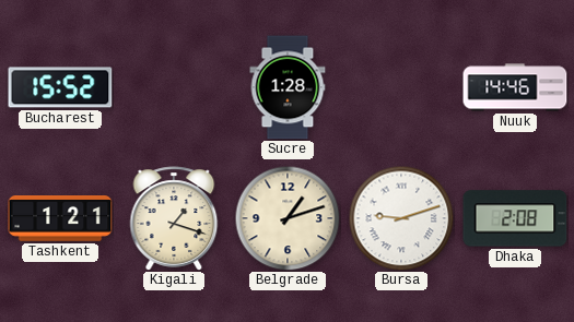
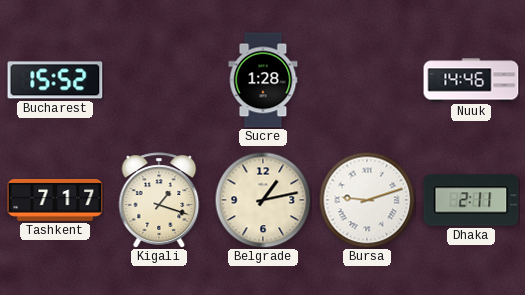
Tashkent: 1:21 -> 7:17
Belgrade: 1:12 -> 1:13
Dhaka: 2:08 -> 2:11
